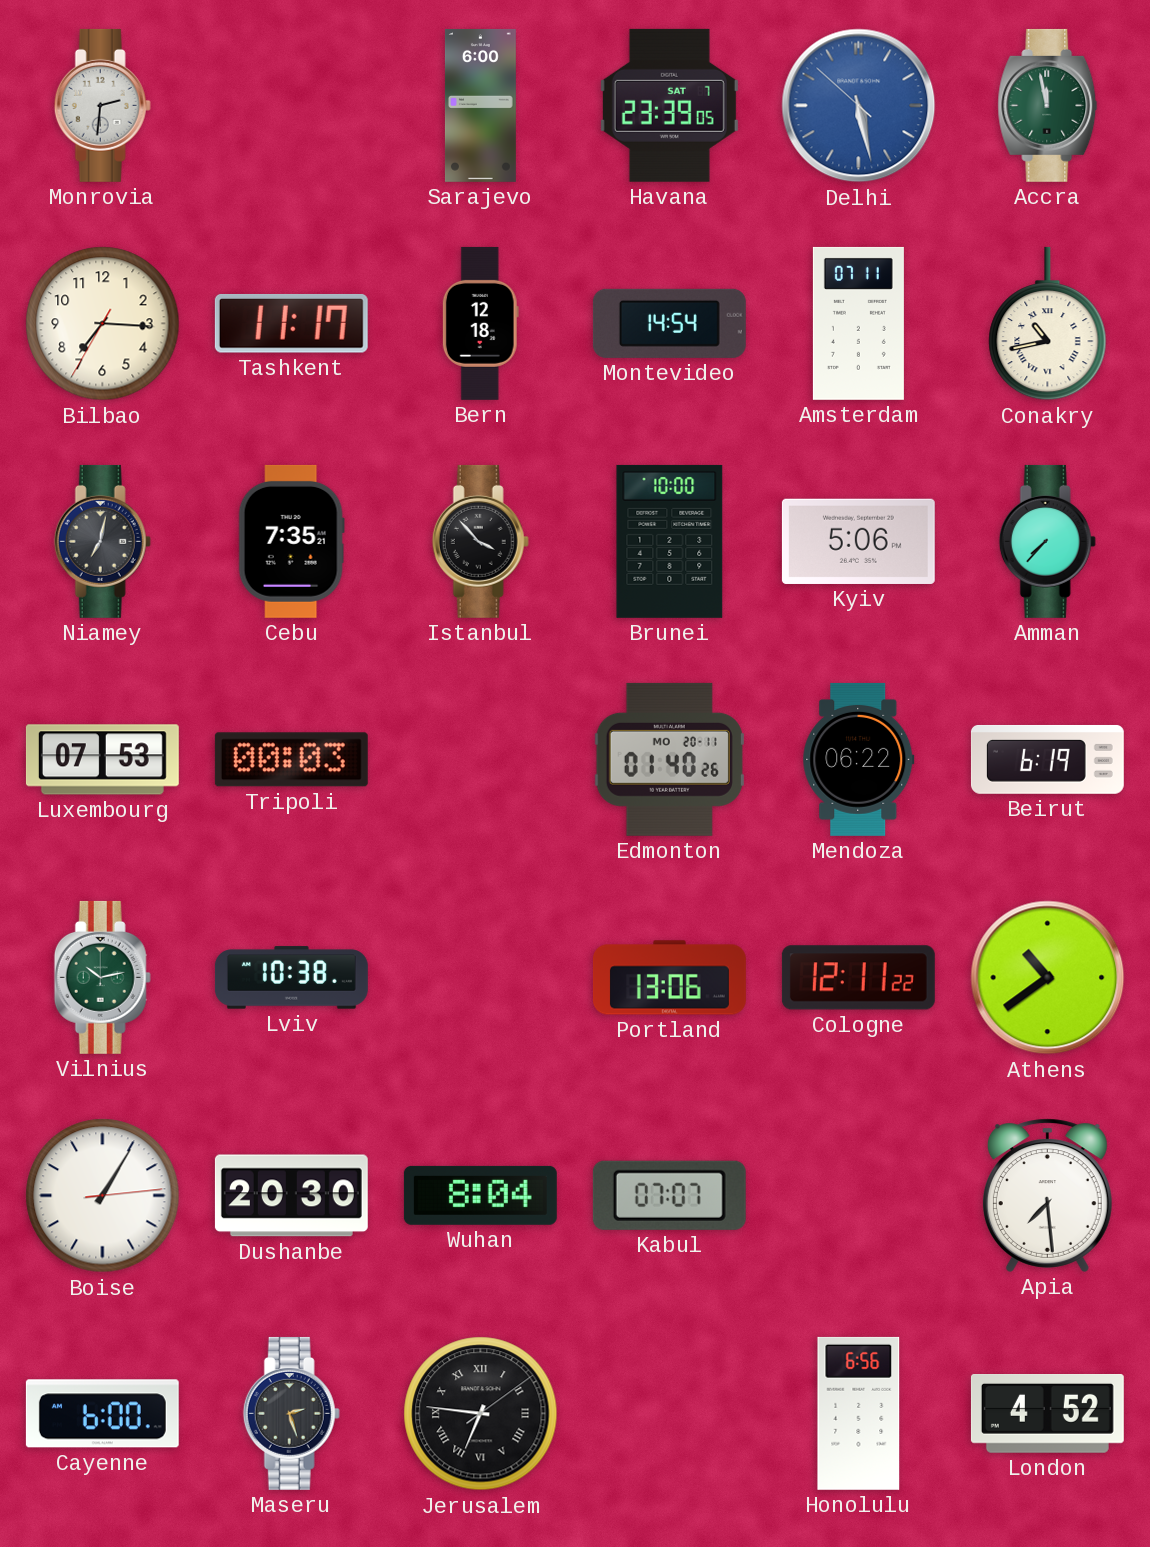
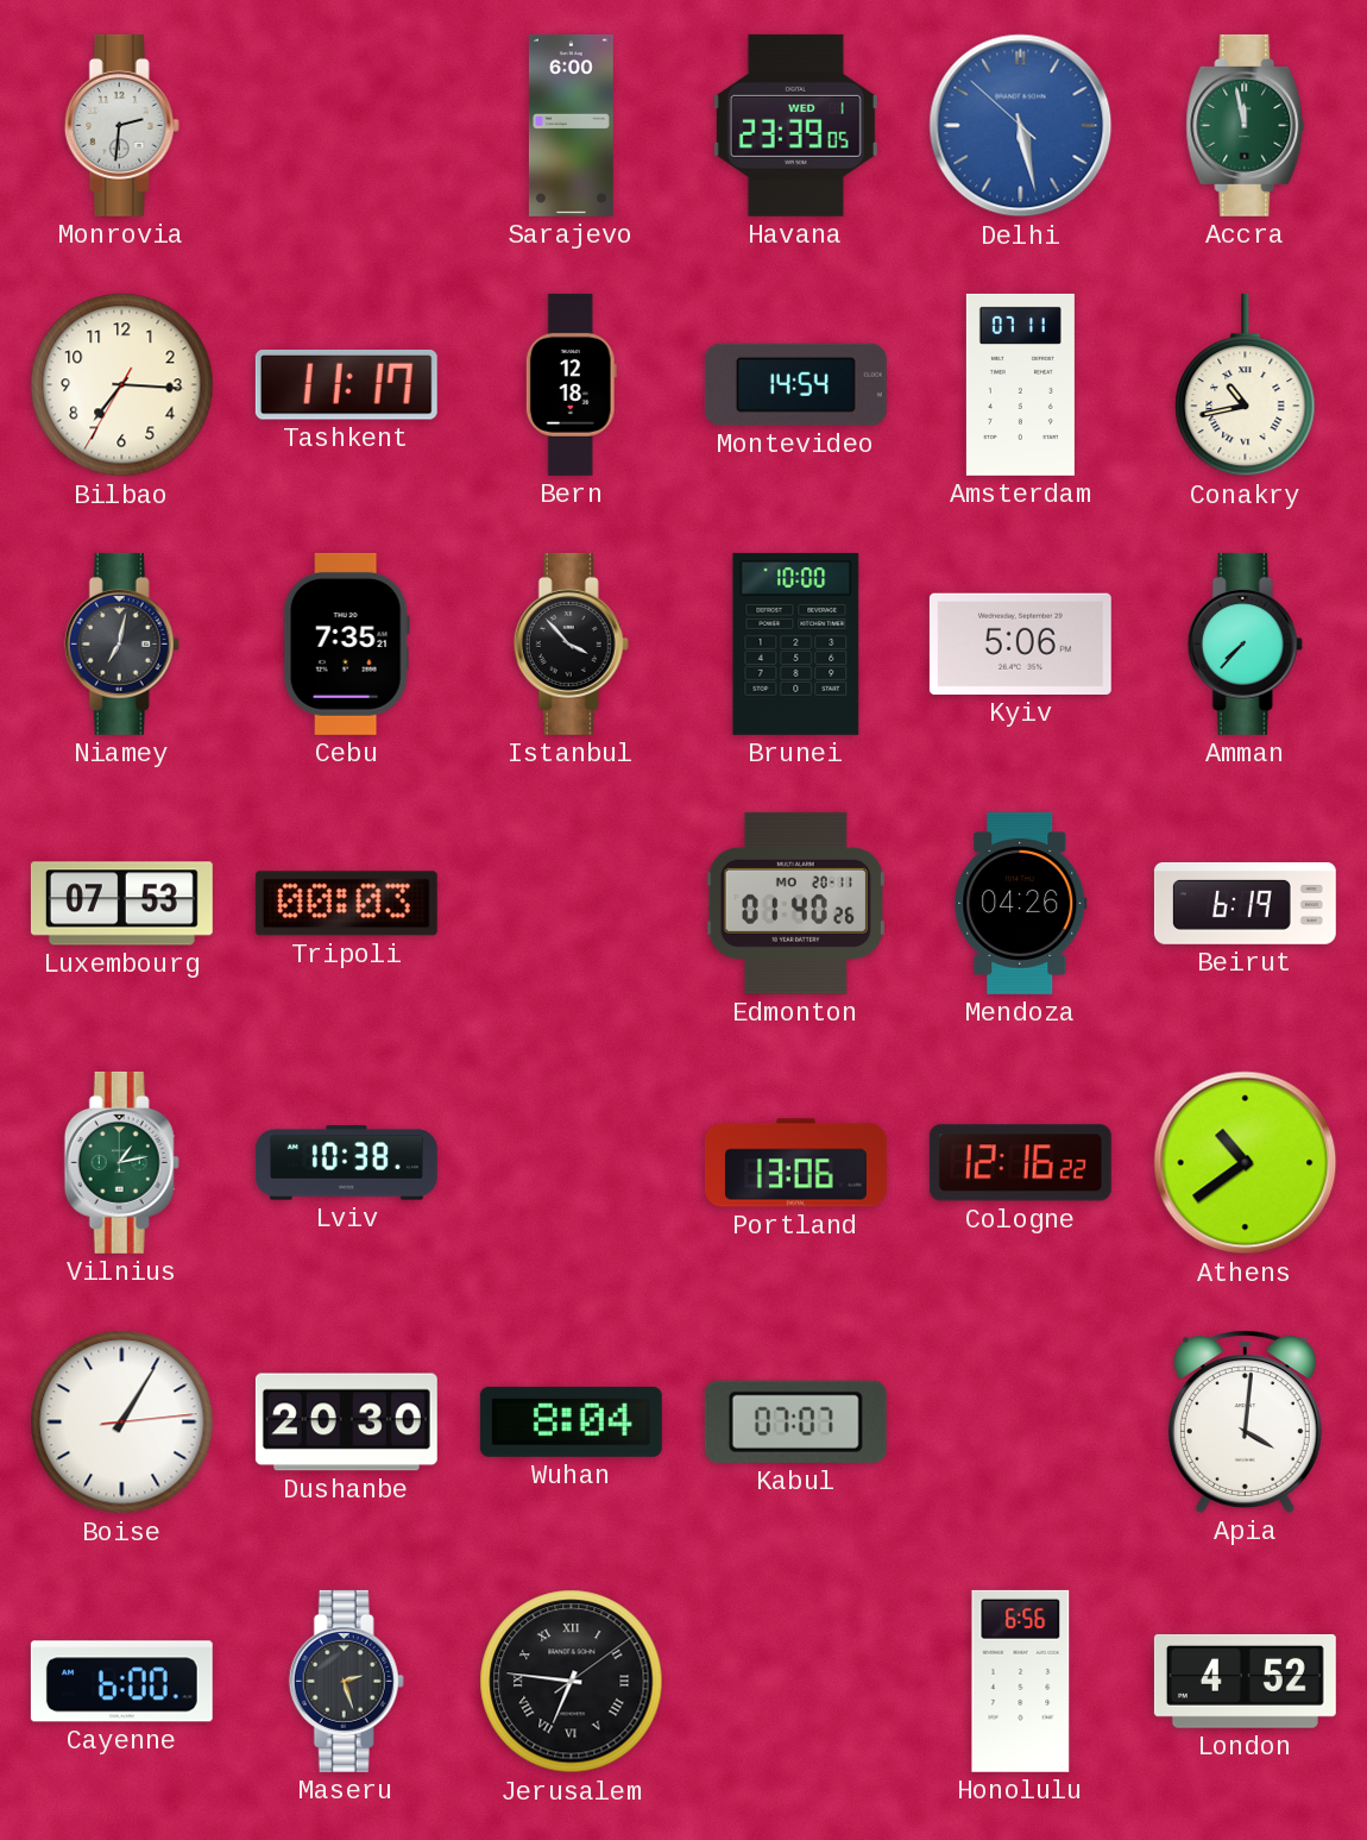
Havana date: SAT 7 -> WED 1
Mendoza: 06:22 -> 04:26
Vilnius: 10:13 -> 1:13
Cologne: 12:11 -> 12:16
Apia: 7:29 -> 4:01
